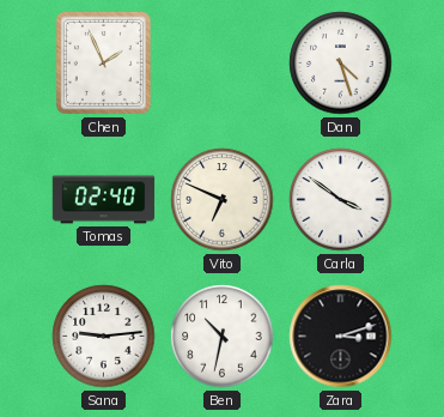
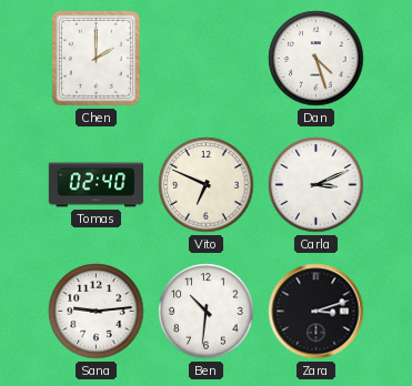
Chen: 1:56 -> 2:00
Carla: 3:51 -> 3:11
Ben: 10:32 -> 10:31
